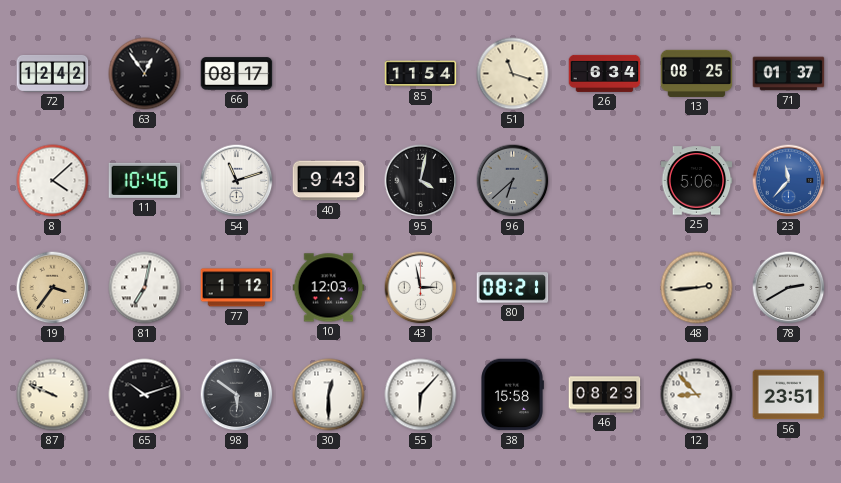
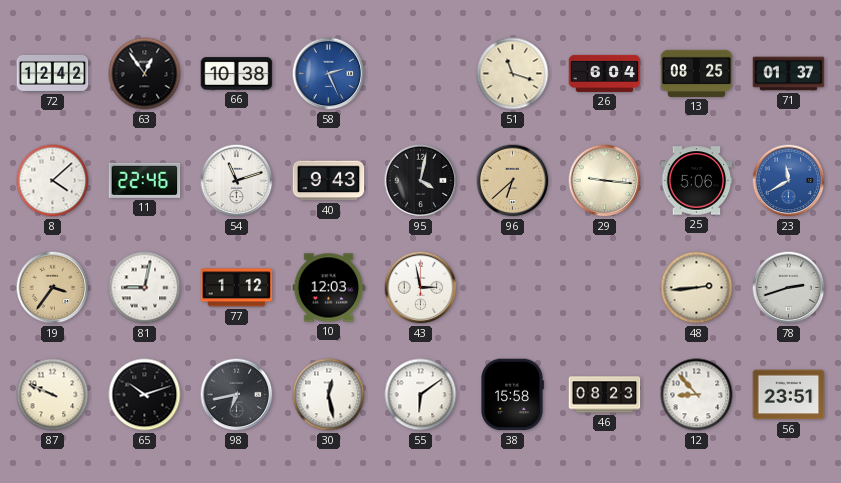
66: 08:17 -> 10:38
58: none -> 2:26
85: 11:54 -> none
26: 6:34 -> 6:04
11: 10:46 -> 22:46
96 dial: grey -> champagne
29: none -> 9:16
23: 11:37 -> 11:40
81: 7:02 -> 9:02
80: 08:21 -> none
78: 2:40 -> 2:42
98: 5:51 -> 6:43
30: 12:30 -> 12:28
55: 6:07 -> 6:09
